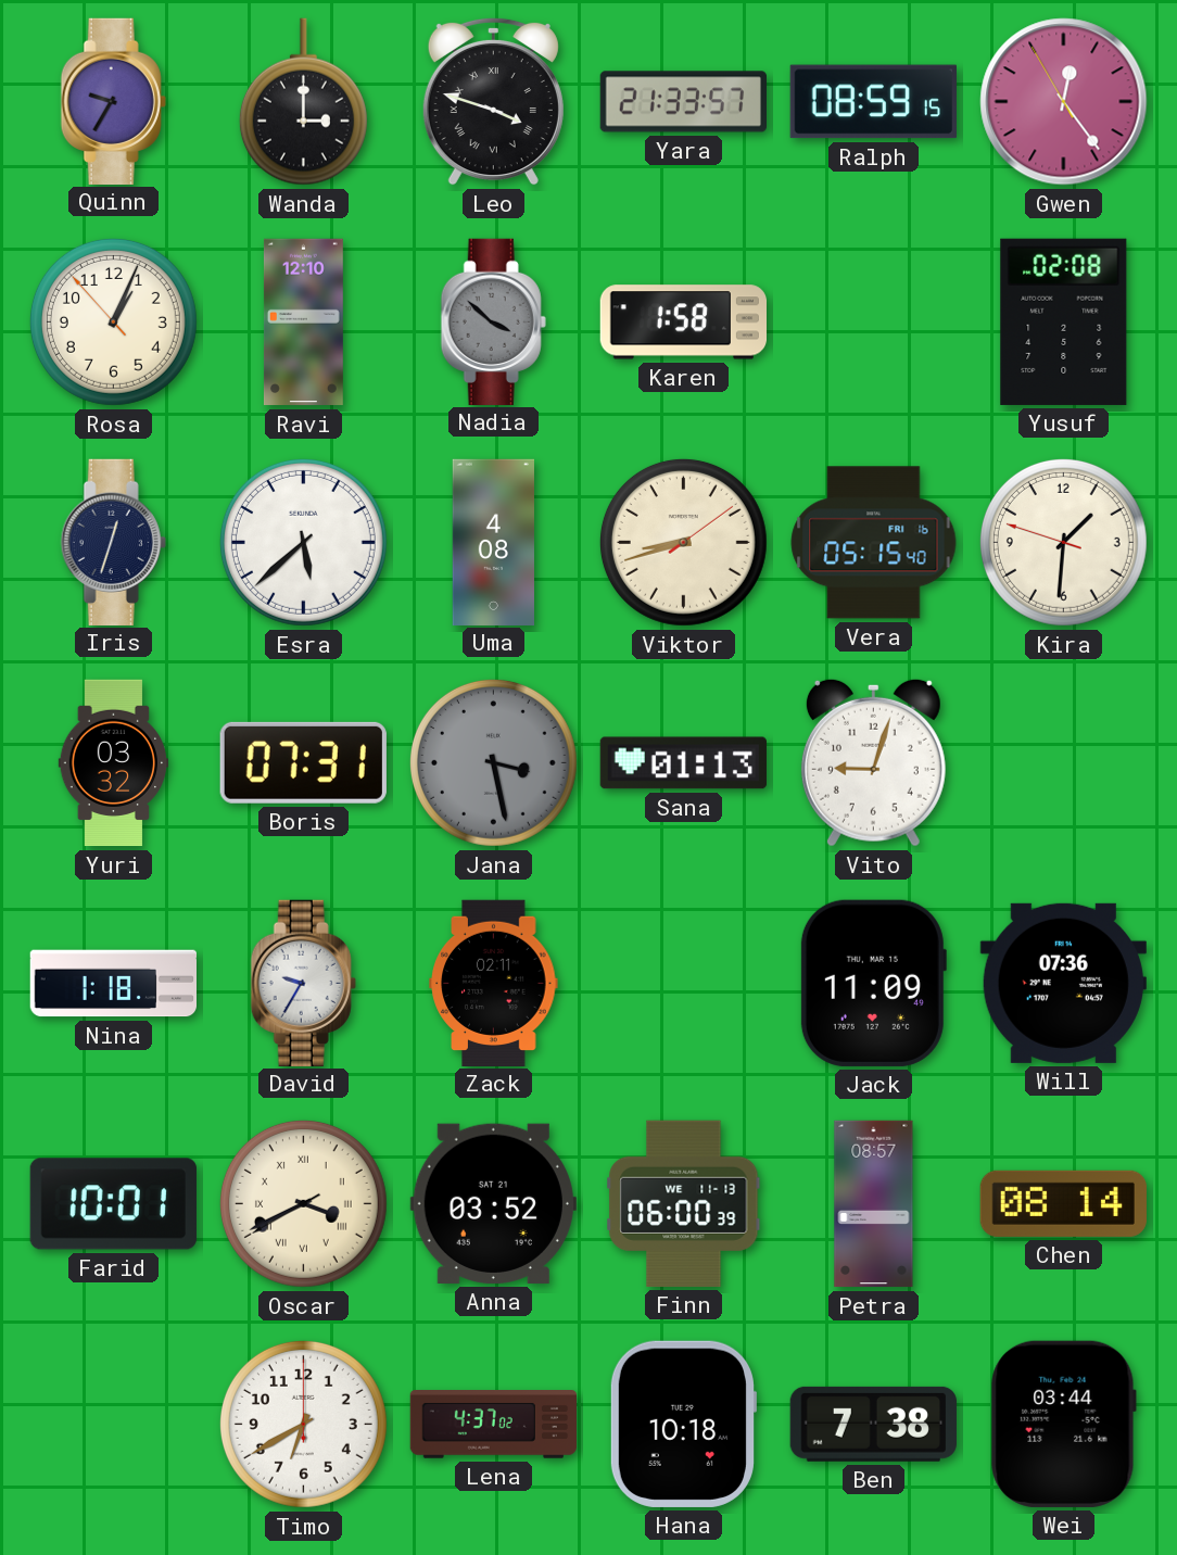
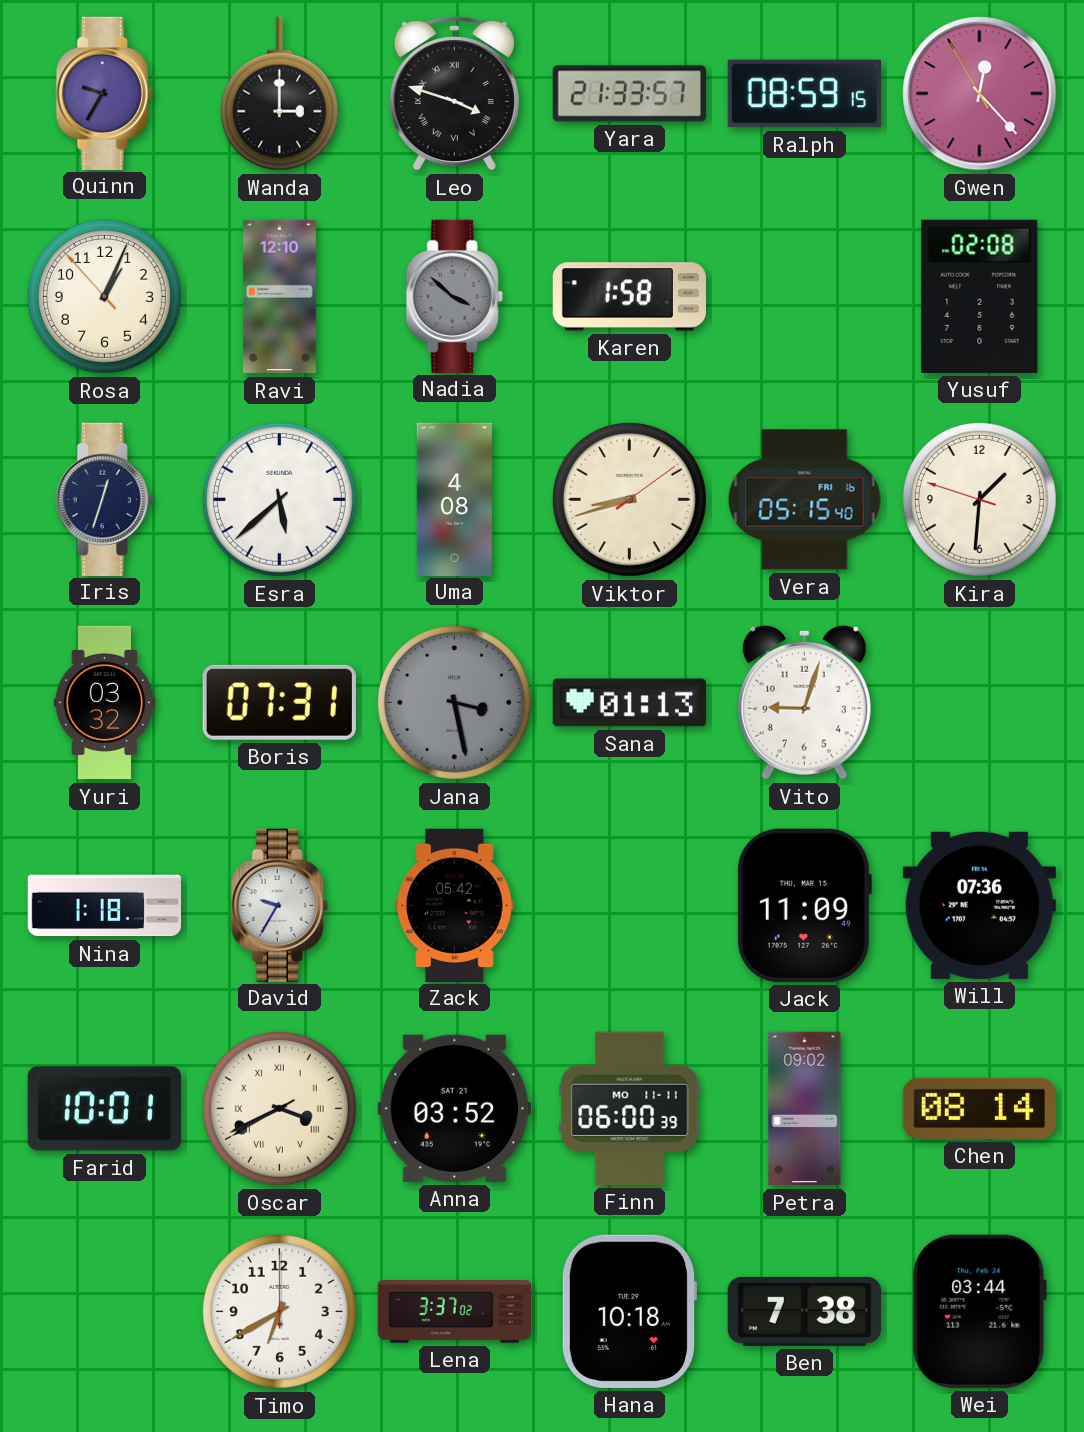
Gwen: 12:23 -> 12:22
Zack: 02:11 -> 05:42
Finn date: WE 11-13 -> MO 11-11
Petra: 08:57 -> 09:02
Lena: 4:37 -> 3:37
